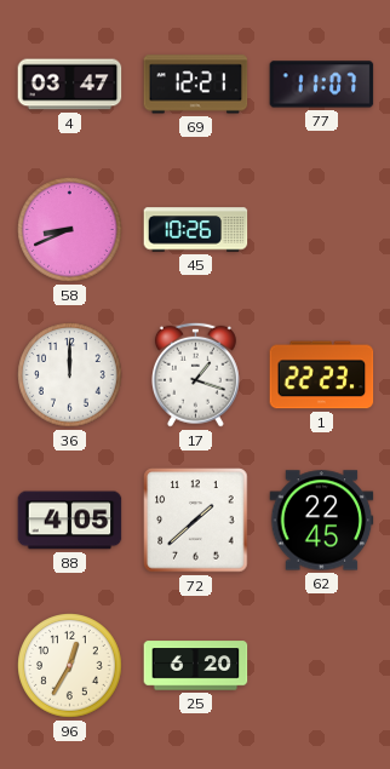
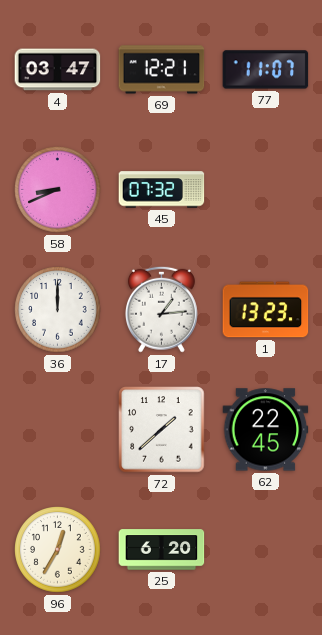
45: 10:26 -> 07:32
17: 1:18 -> 1:14
1: 22:23 -> 13:23
88: 4:05 -> none
